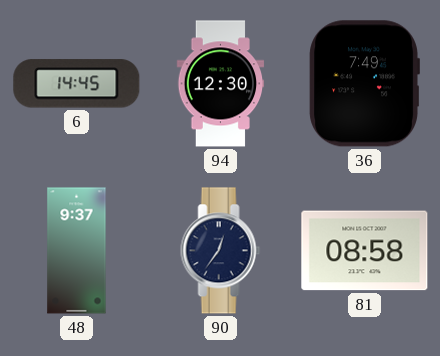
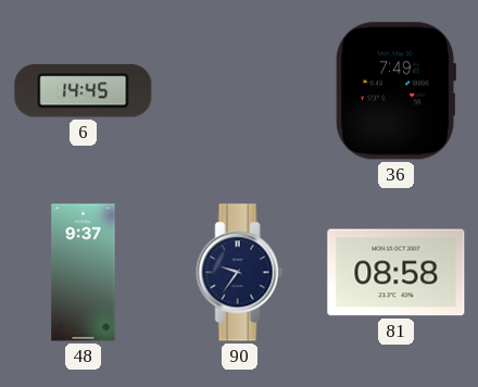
94: 12:30 -> none
90: 12:36 -> 9:36
